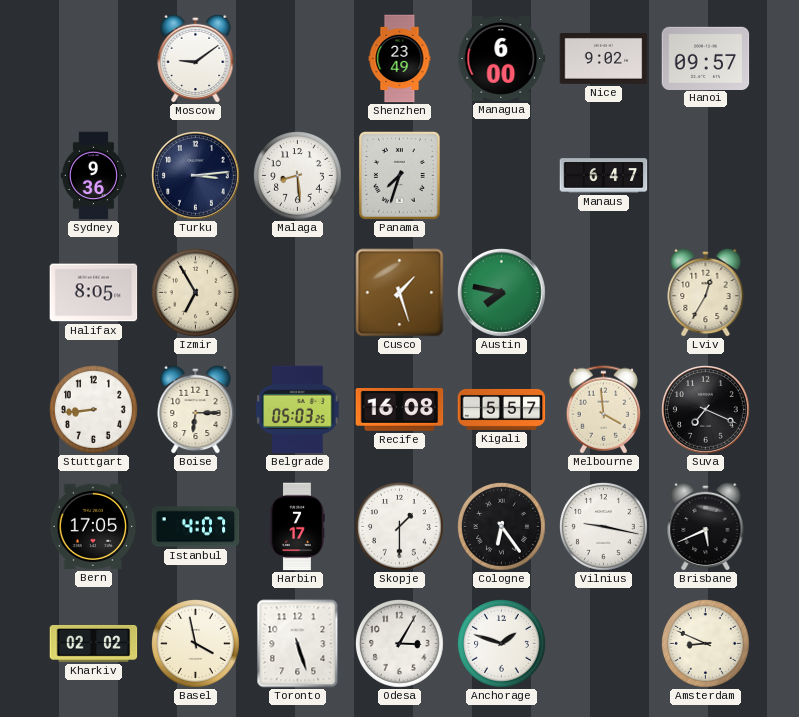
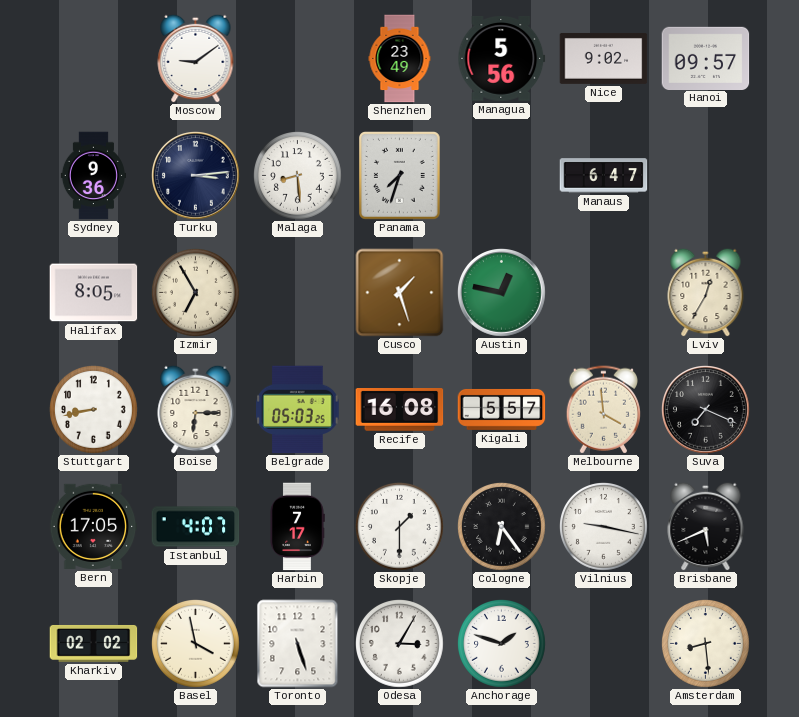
Managua: 6:00 -> 5:56
Austin: 7:47 -> 12:47
Stuttgart: 8:44 -> 8:43
Amsterdam: 8:49 -> 8:29
